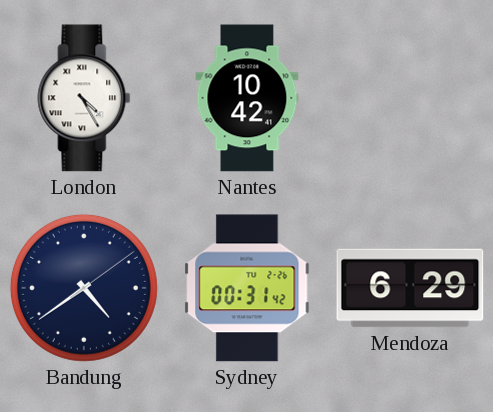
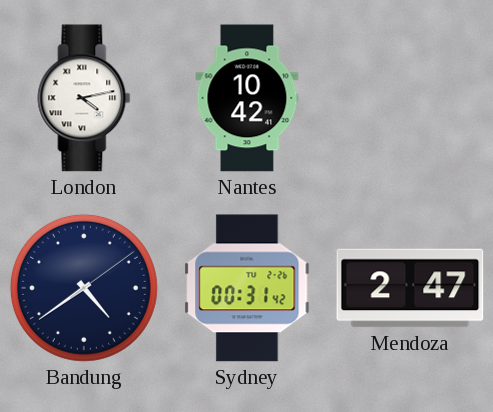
London: 4:25 -> 4:13
Mendoza: 6:29 -> 2:47
